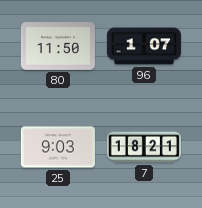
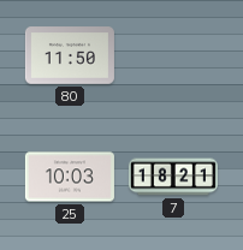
96: 1:07 -> none
25: 9:03 -> 10:03
